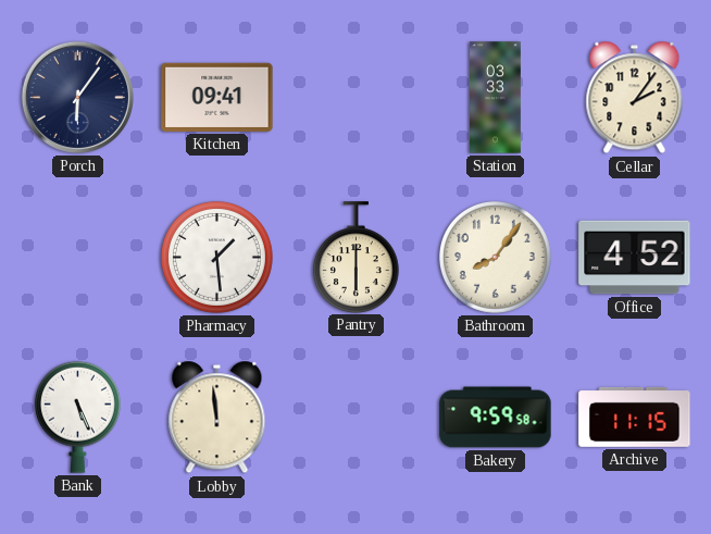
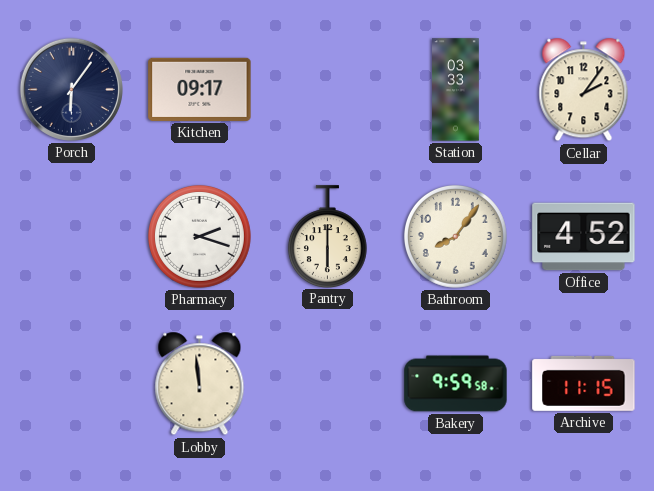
Kitchen: 09:41 -> 09:17
Pharmacy: 1:29 -> 2:18
Bank: 5:26 -> none
